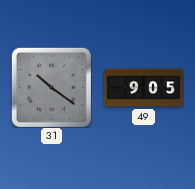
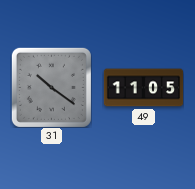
49: 9:05 -> 11:05
